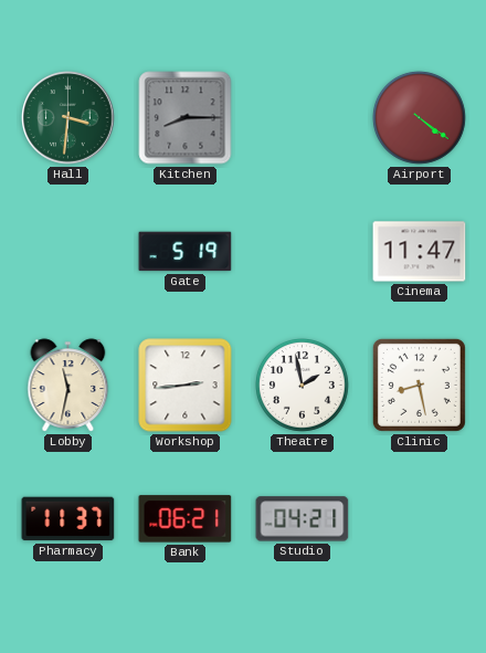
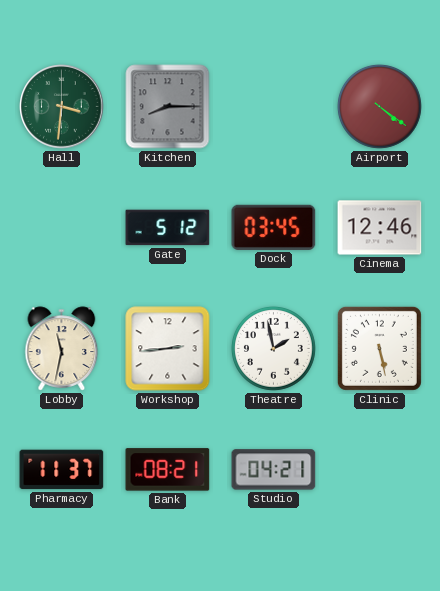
Gate: 5:19 -> 5:12
Dock: none -> 03:45
Cinema: 11:47 -> 12:46
Clinic: 8:28 -> 5:28
Bank: 06:21 -> 08:21
